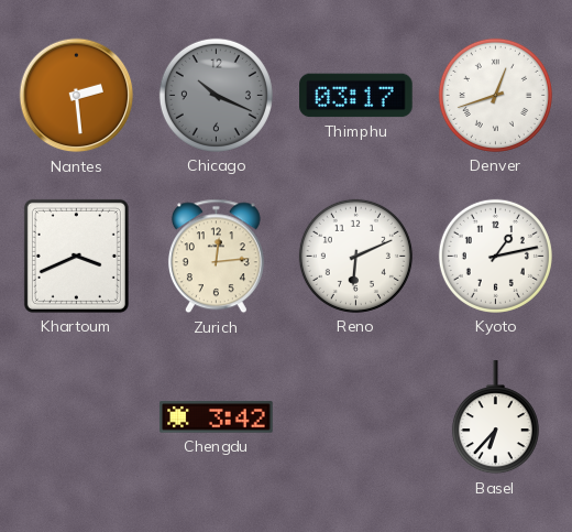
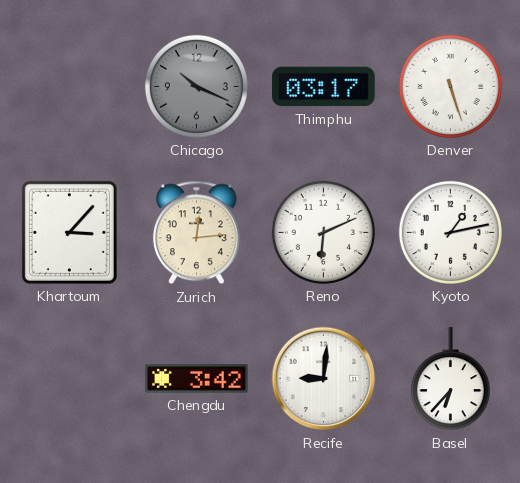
Nantes: 2:29 -> none
Denver: 12:42 -> 5:27
Khartoum: 3:41 -> 3:07
Recife: none -> 9:01
